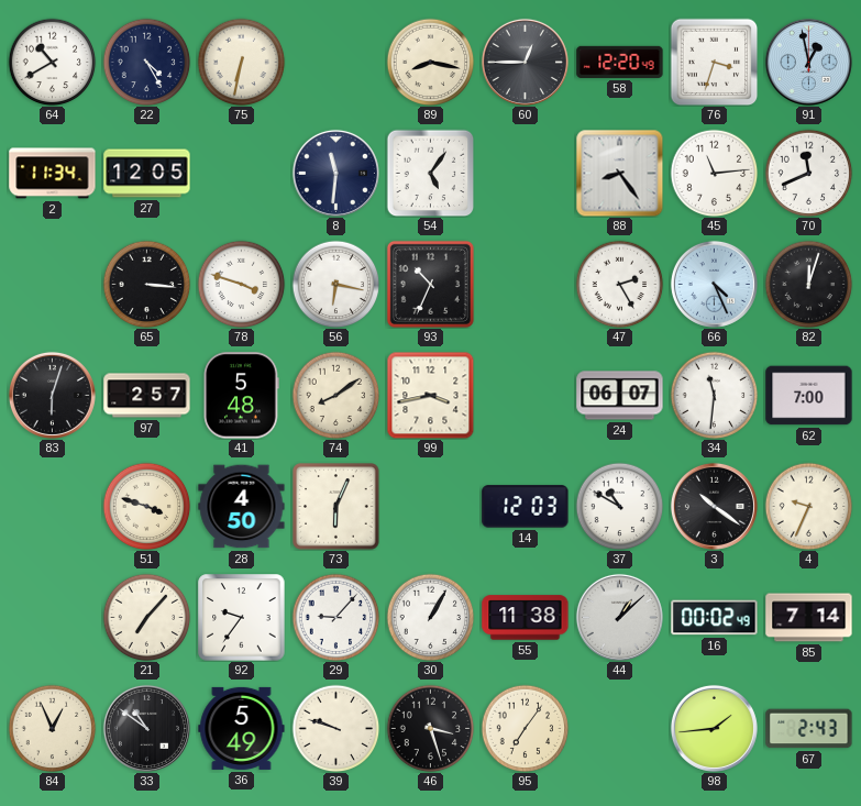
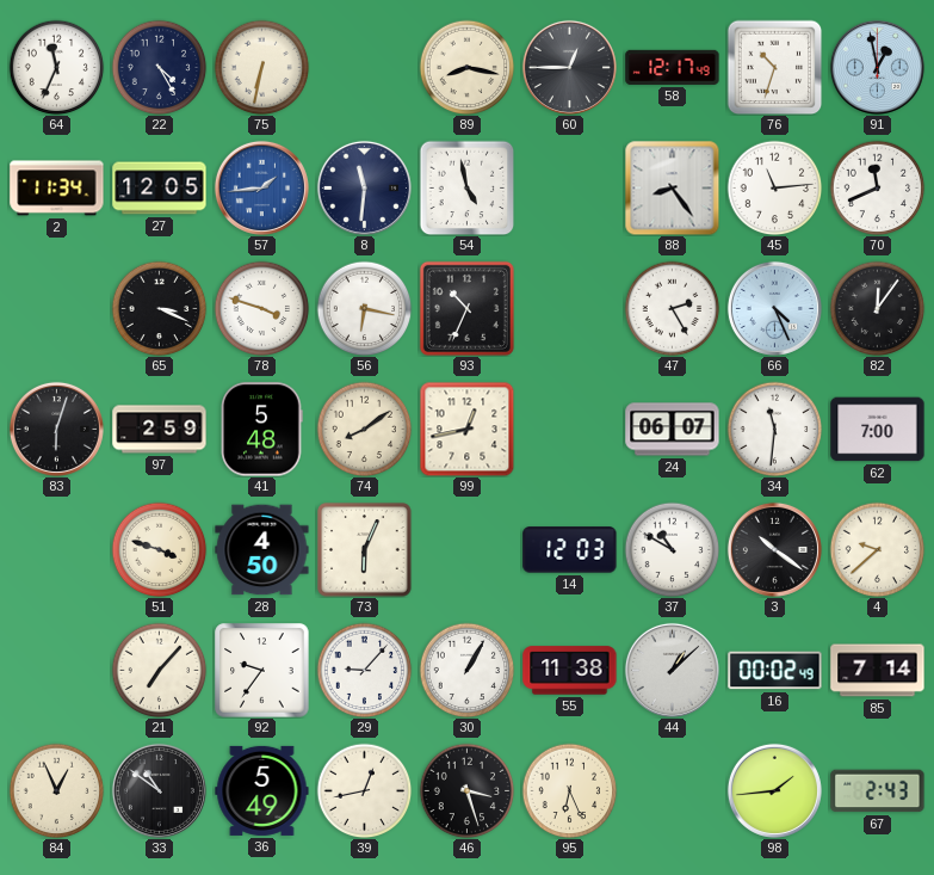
64: 10:40 -> 11:34
58: 12:20 -> 12:17
76: 3:33 -> 10:33
57: none -> 1:44
54: 5:06 -> 4:58
65: 3:16 -> 3:19
82: 12:03 -> 12:06
97: 2:57 -> 2:59
99: 3:43 -> 12:43
4: 9:34 -> 9:38
39: 9:48 -> 12:43
95: 7:06 -> 6:26
